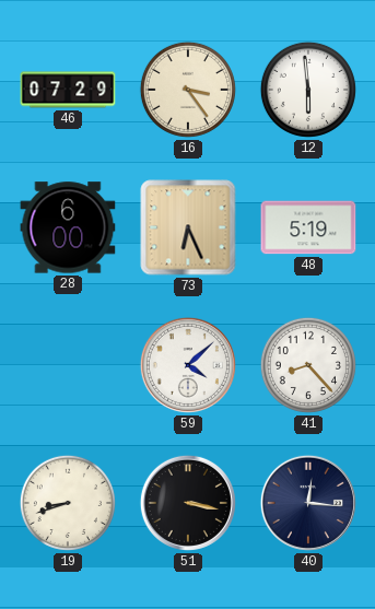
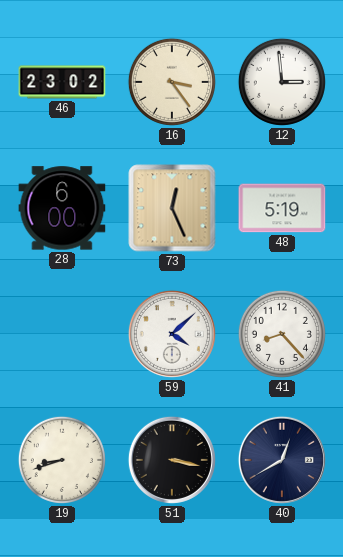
46: 07:29 -> 23:02
12: 5:59 -> 2:59
73: 6:26 -> 12:26
40: 12:16 -> 12:40
